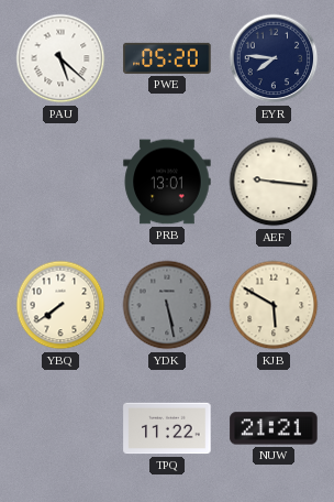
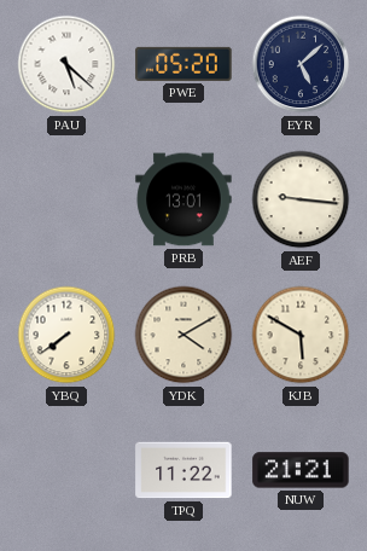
EYR: 7:46 -> 5:08
YDK: 5:28 -> 4:10
YDK dial: grey -> cream
